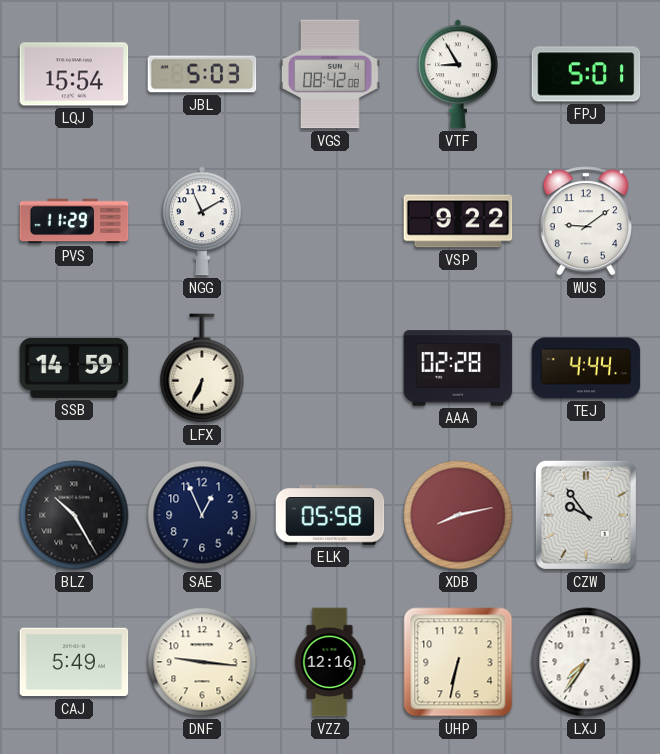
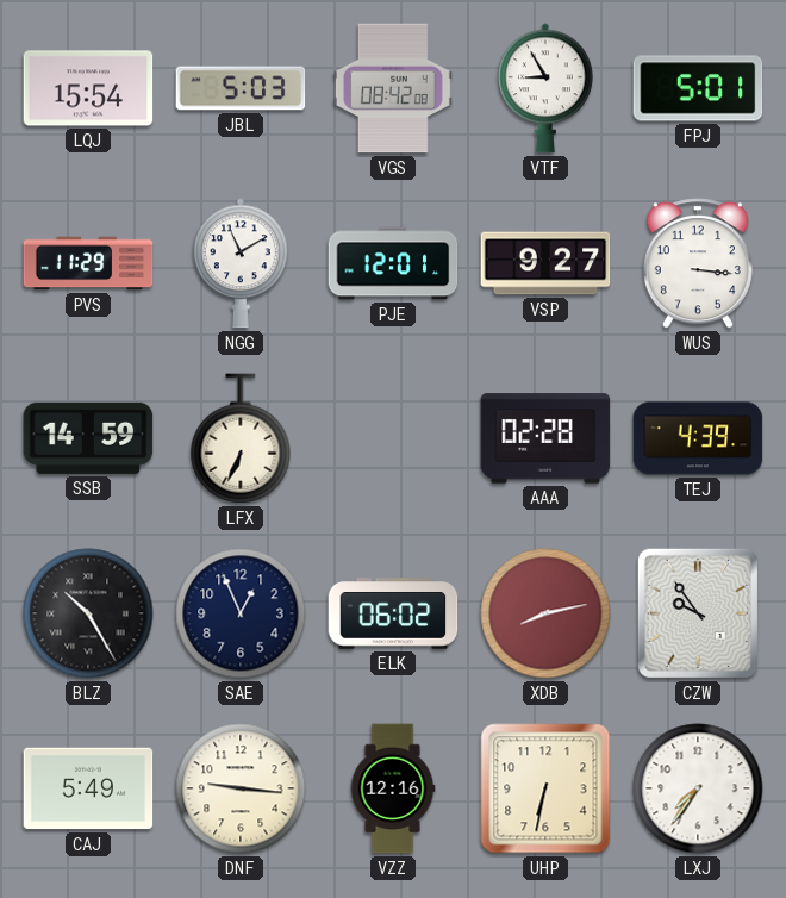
PJE: none -> 12:01
VSP: 9:22 -> 9:27
WUS: 9:09 -> 3:16
TEJ: 4:44 -> 4:39
ELK: 05:58 -> 06:02
